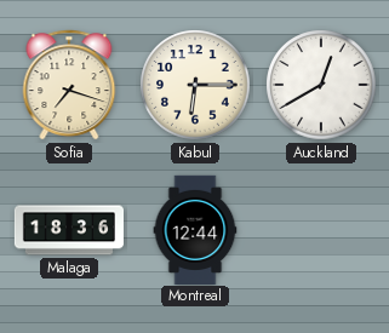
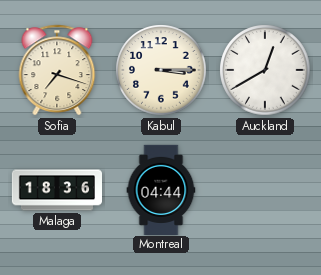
Kabul: 6:15 -> 3:15
Montreal: 12:44 -> 04:44
